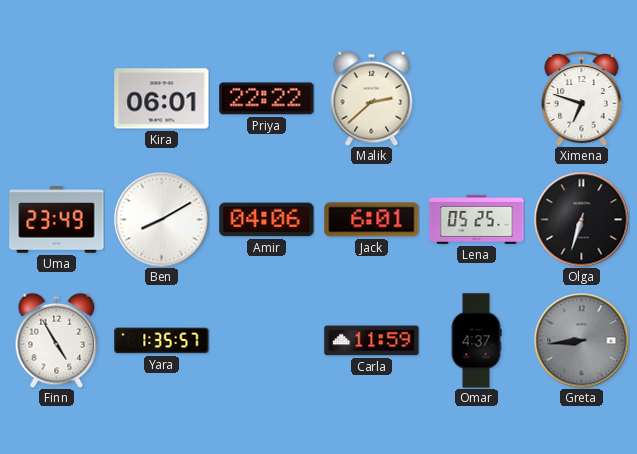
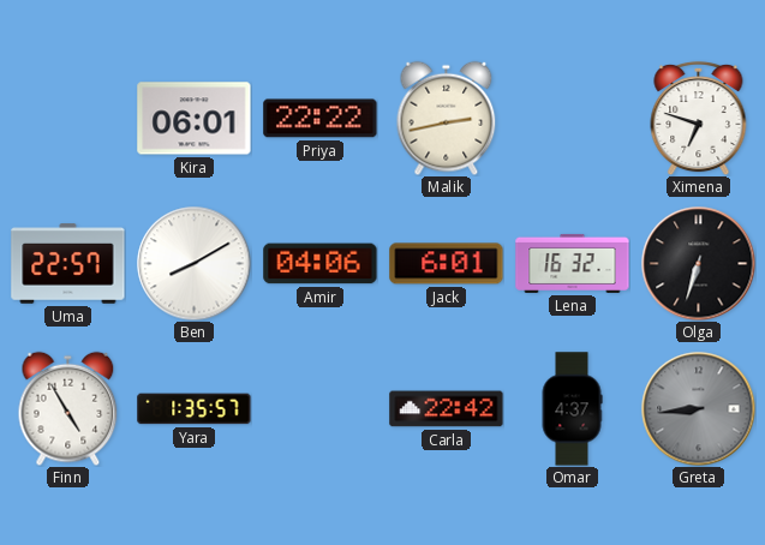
Malik: 2:38 -> 2:43
Uma: 23:49 -> 22:57
Lena: 05:25 -> 16:32
Carla: 11:59 -> 22:42
